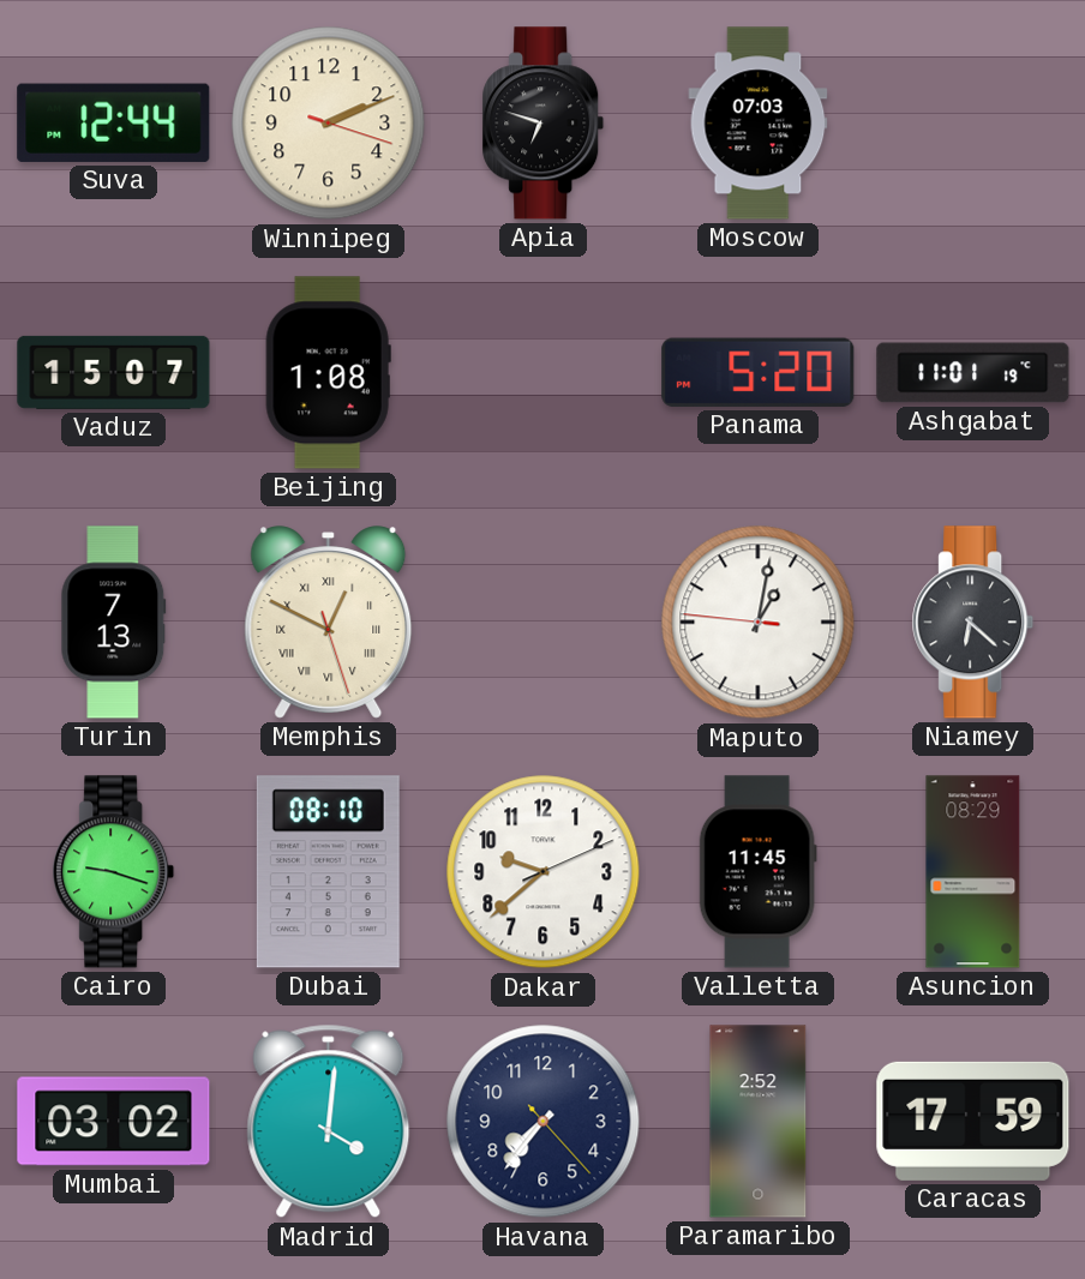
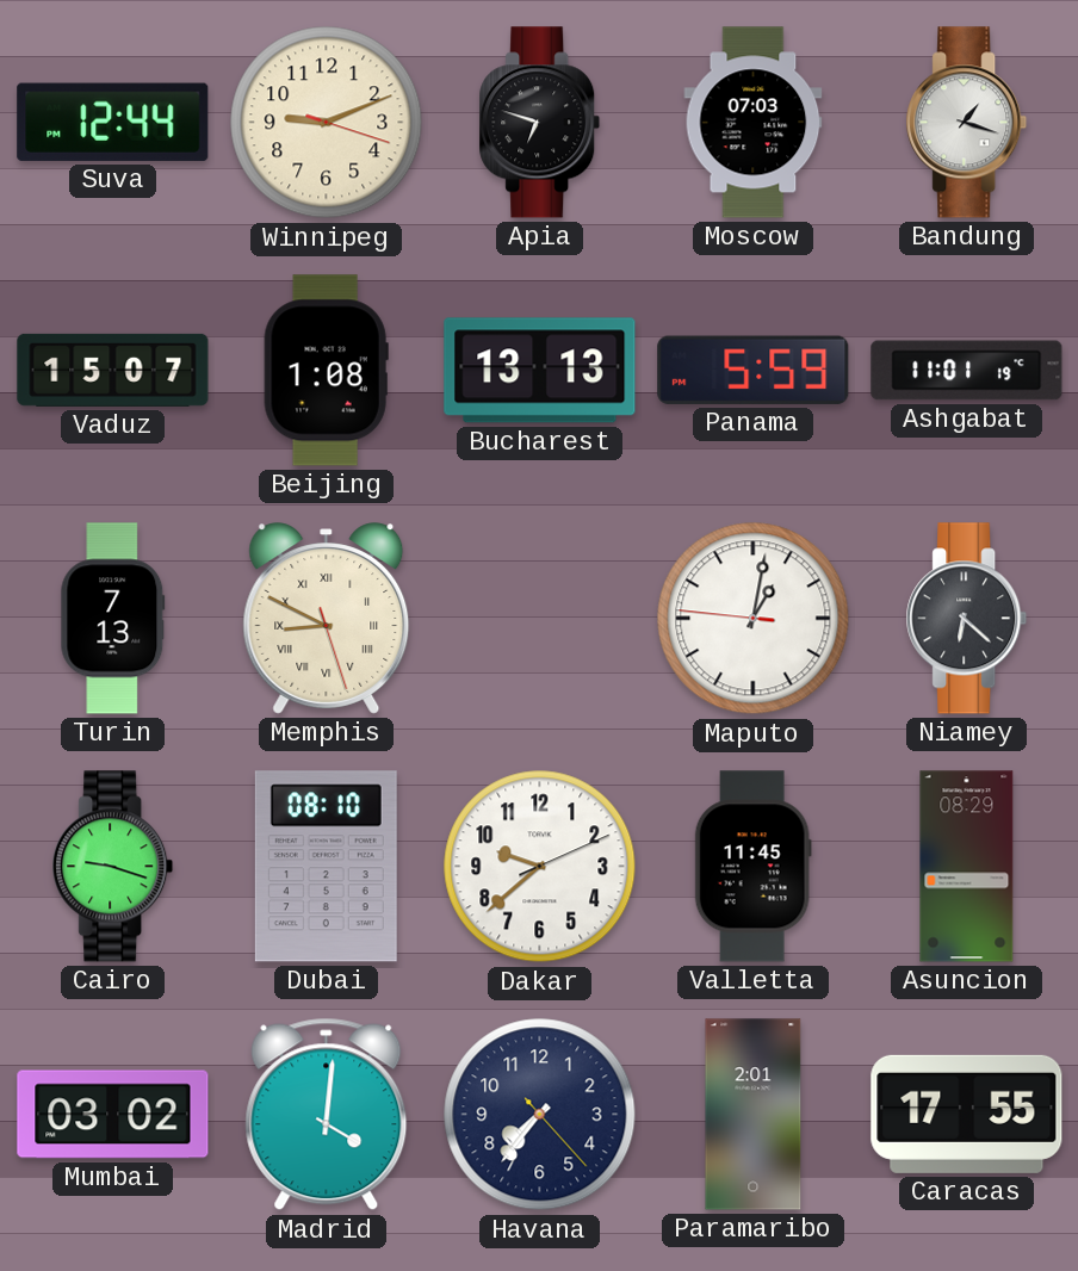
Winnipeg: 2:11 -> 9:11
Bandung: none -> 1:18
Bucharest: none -> 13:13
Panama: 5:20 -> 5:59
Memphis: 12:49 -> 8:49
Paramaribo: 2:52 -> 2:01
Caracas: 17:59 -> 17:55
